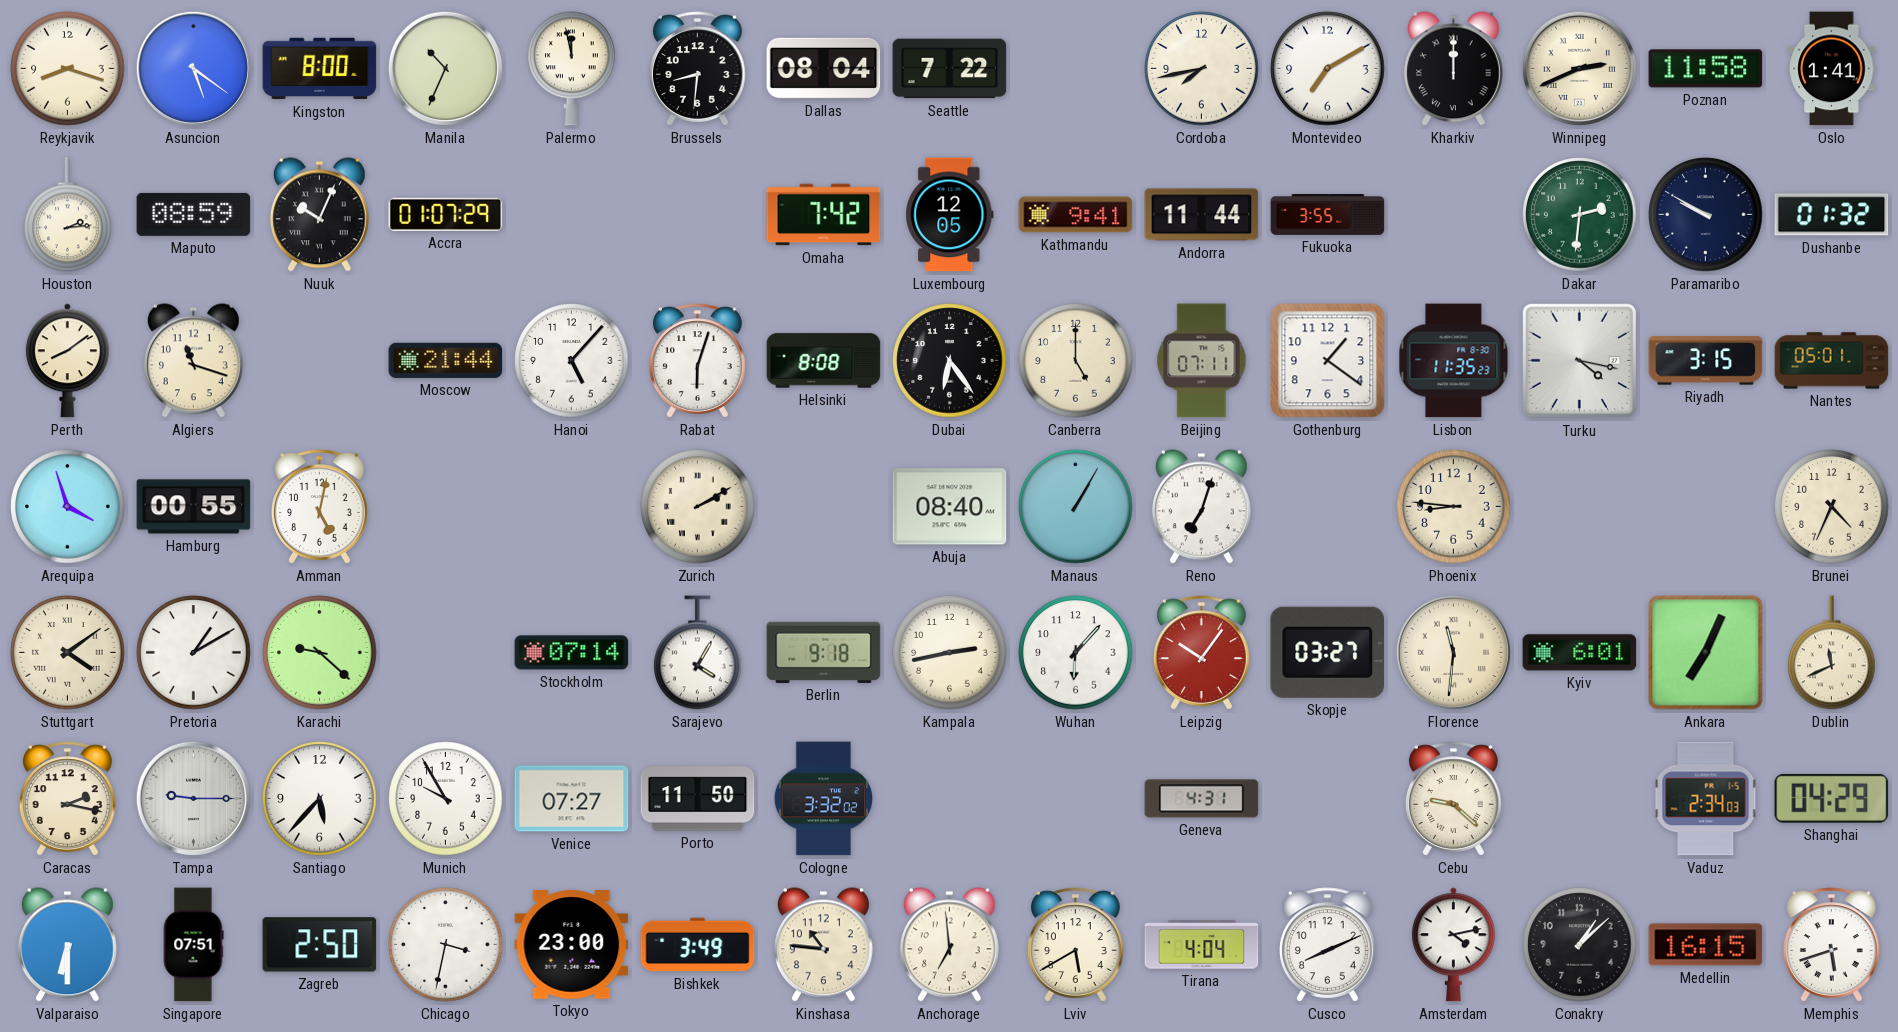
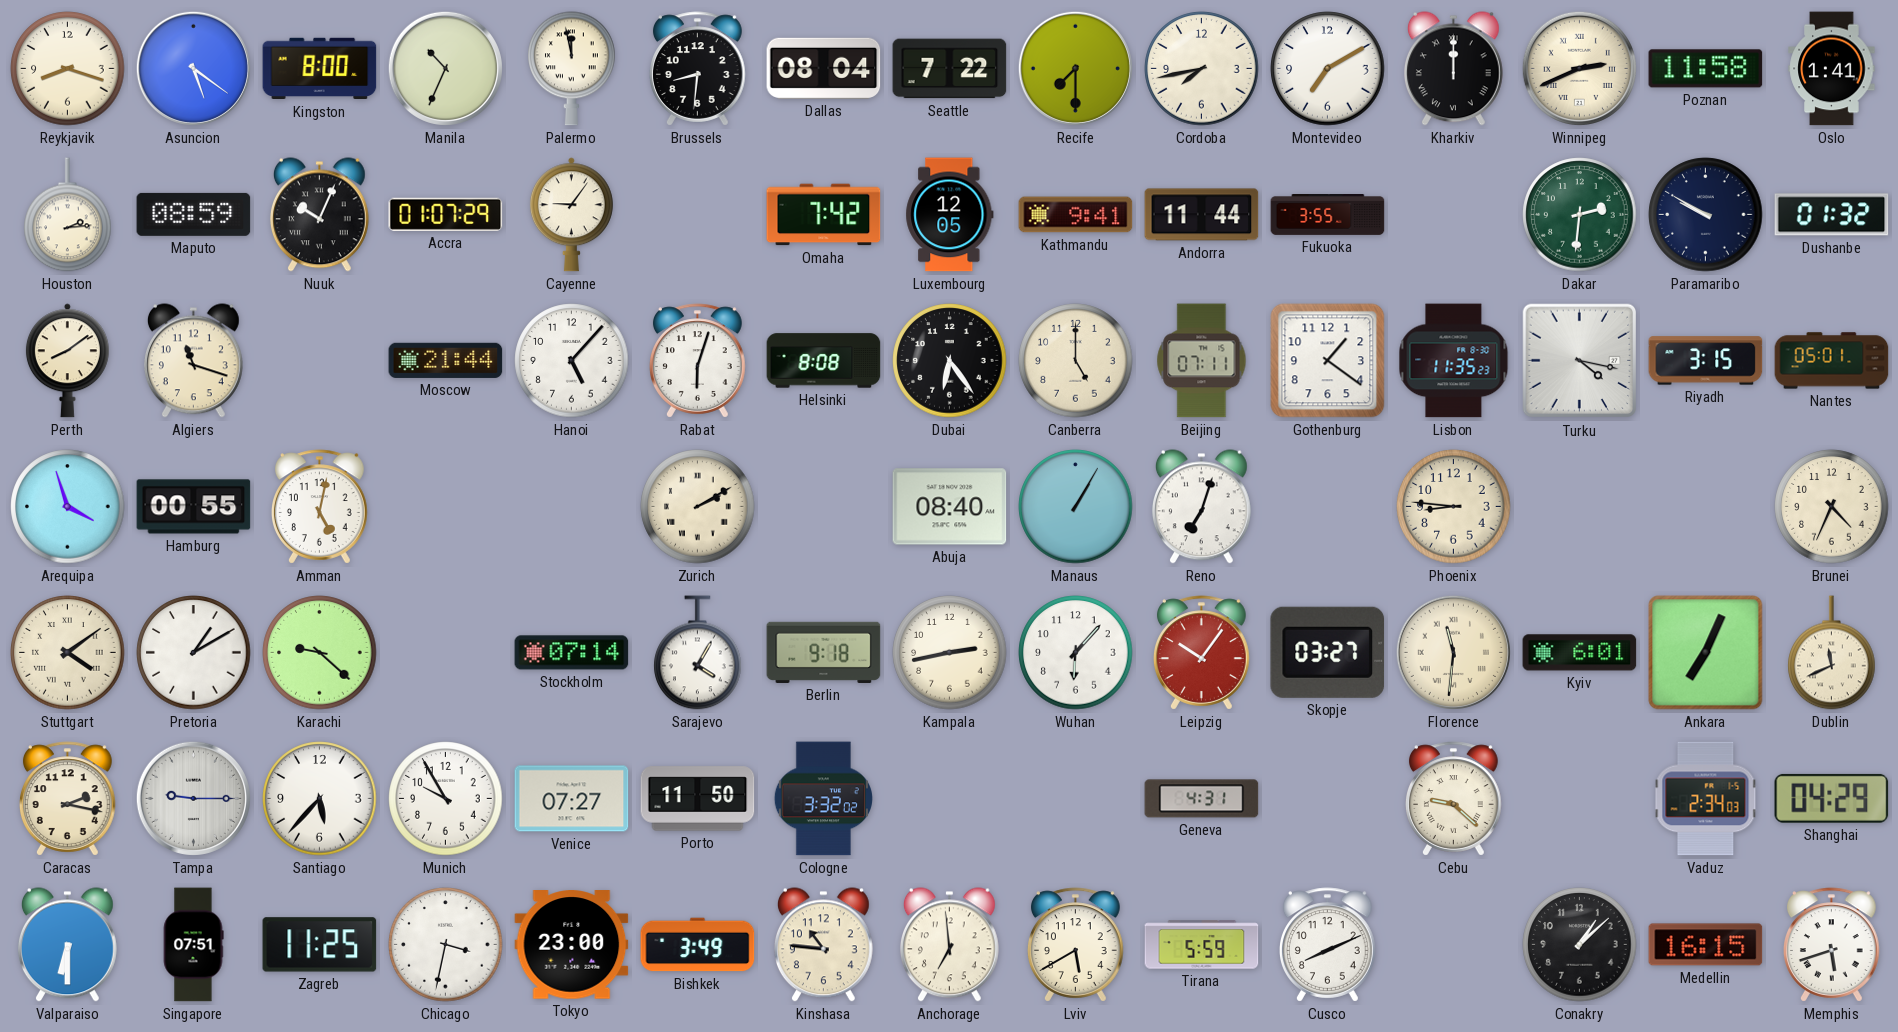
Recife: none -> 7:30
Cayenne: none -> 9:06
Zagreb: 2:50 -> 11:25
Tirana: 4:04 -> 5:59
Amsterdam: 4:13 -> none
